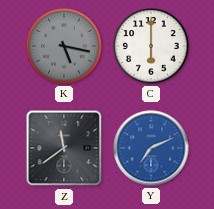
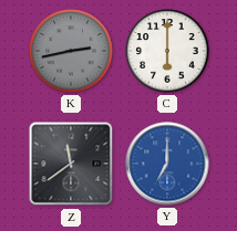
K: 5:17 -> 2:43
Y: 7:11 -> 7:00
